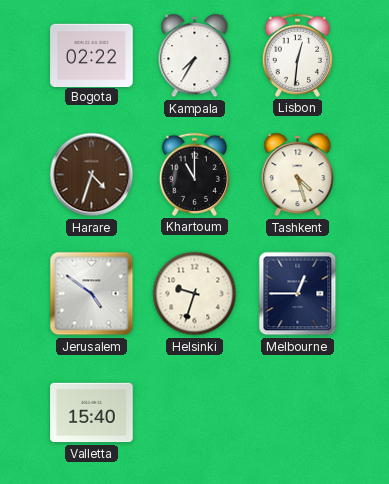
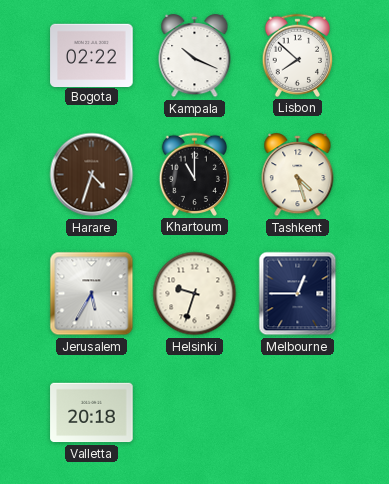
Kampala: 7:35 -> 10:19
Lisbon: 12:31 -> 7:52
Jerusalem: 4:51 -> 5:35
Valletta: 15:40 -> 20:18
